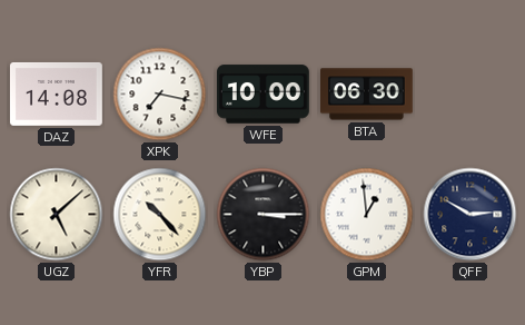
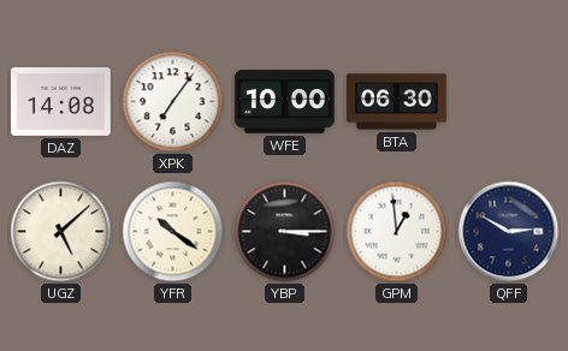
XPK: 7:17 -> 7:06
YFR: 10:23 -> 10:21
